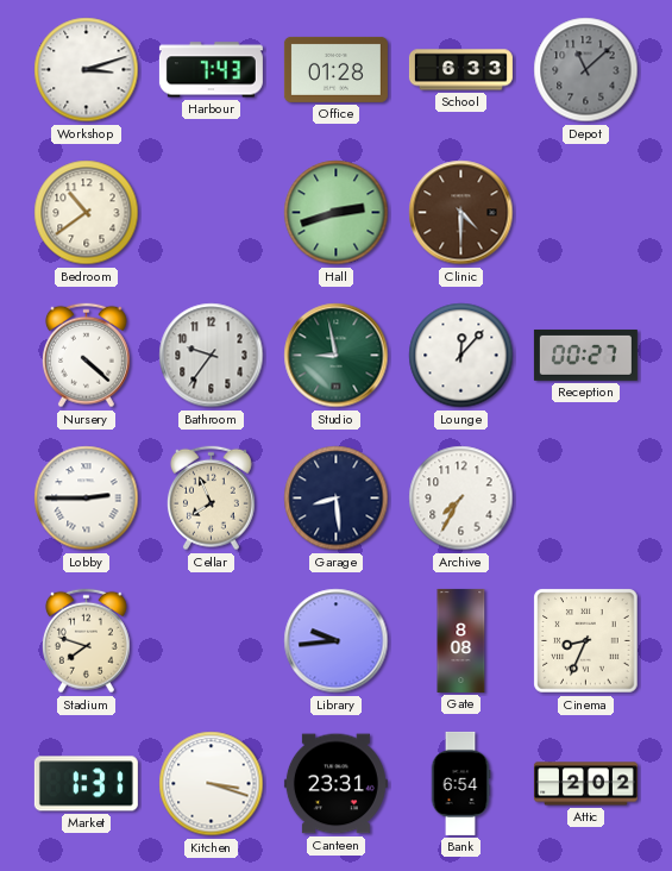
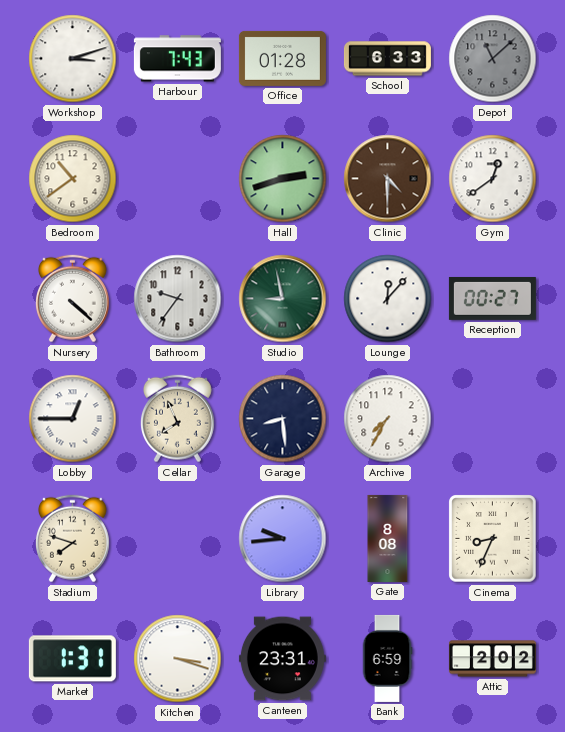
Gym: none -> 12:39
Lobby: 2:45 -> 12:45
Bank: 6:54 -> 6:59
